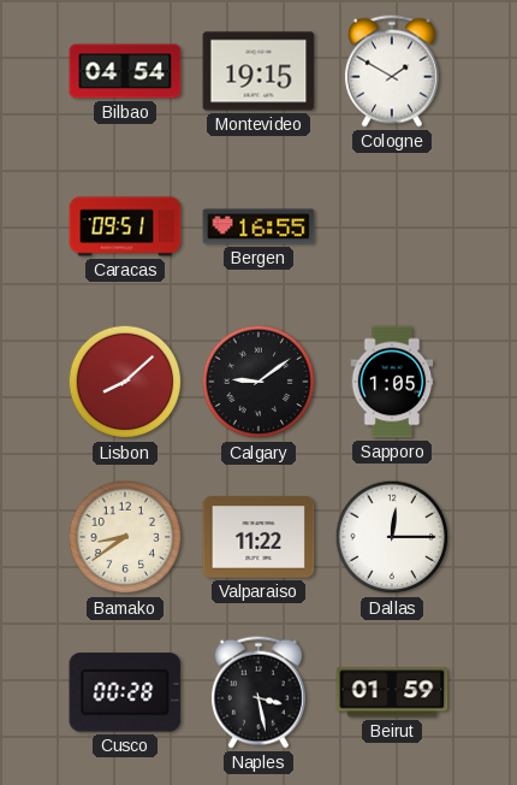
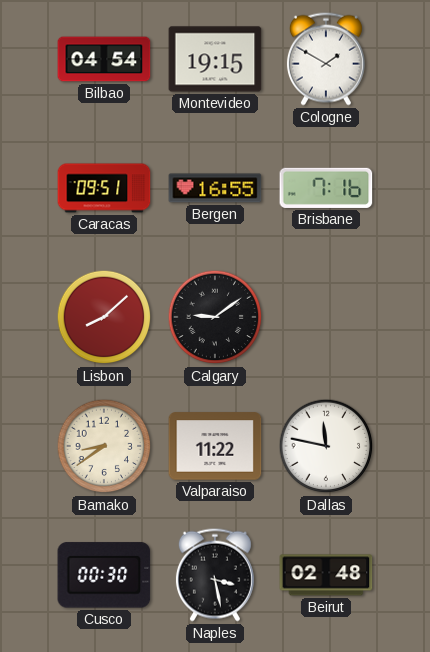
Brisbane: none -> 7:16
Sapporo: 1:05 -> none
Dallas: 12:15 -> 11:47
Cusco: 00:28 -> 00:30
Beirut: 01:59 -> 02:48
